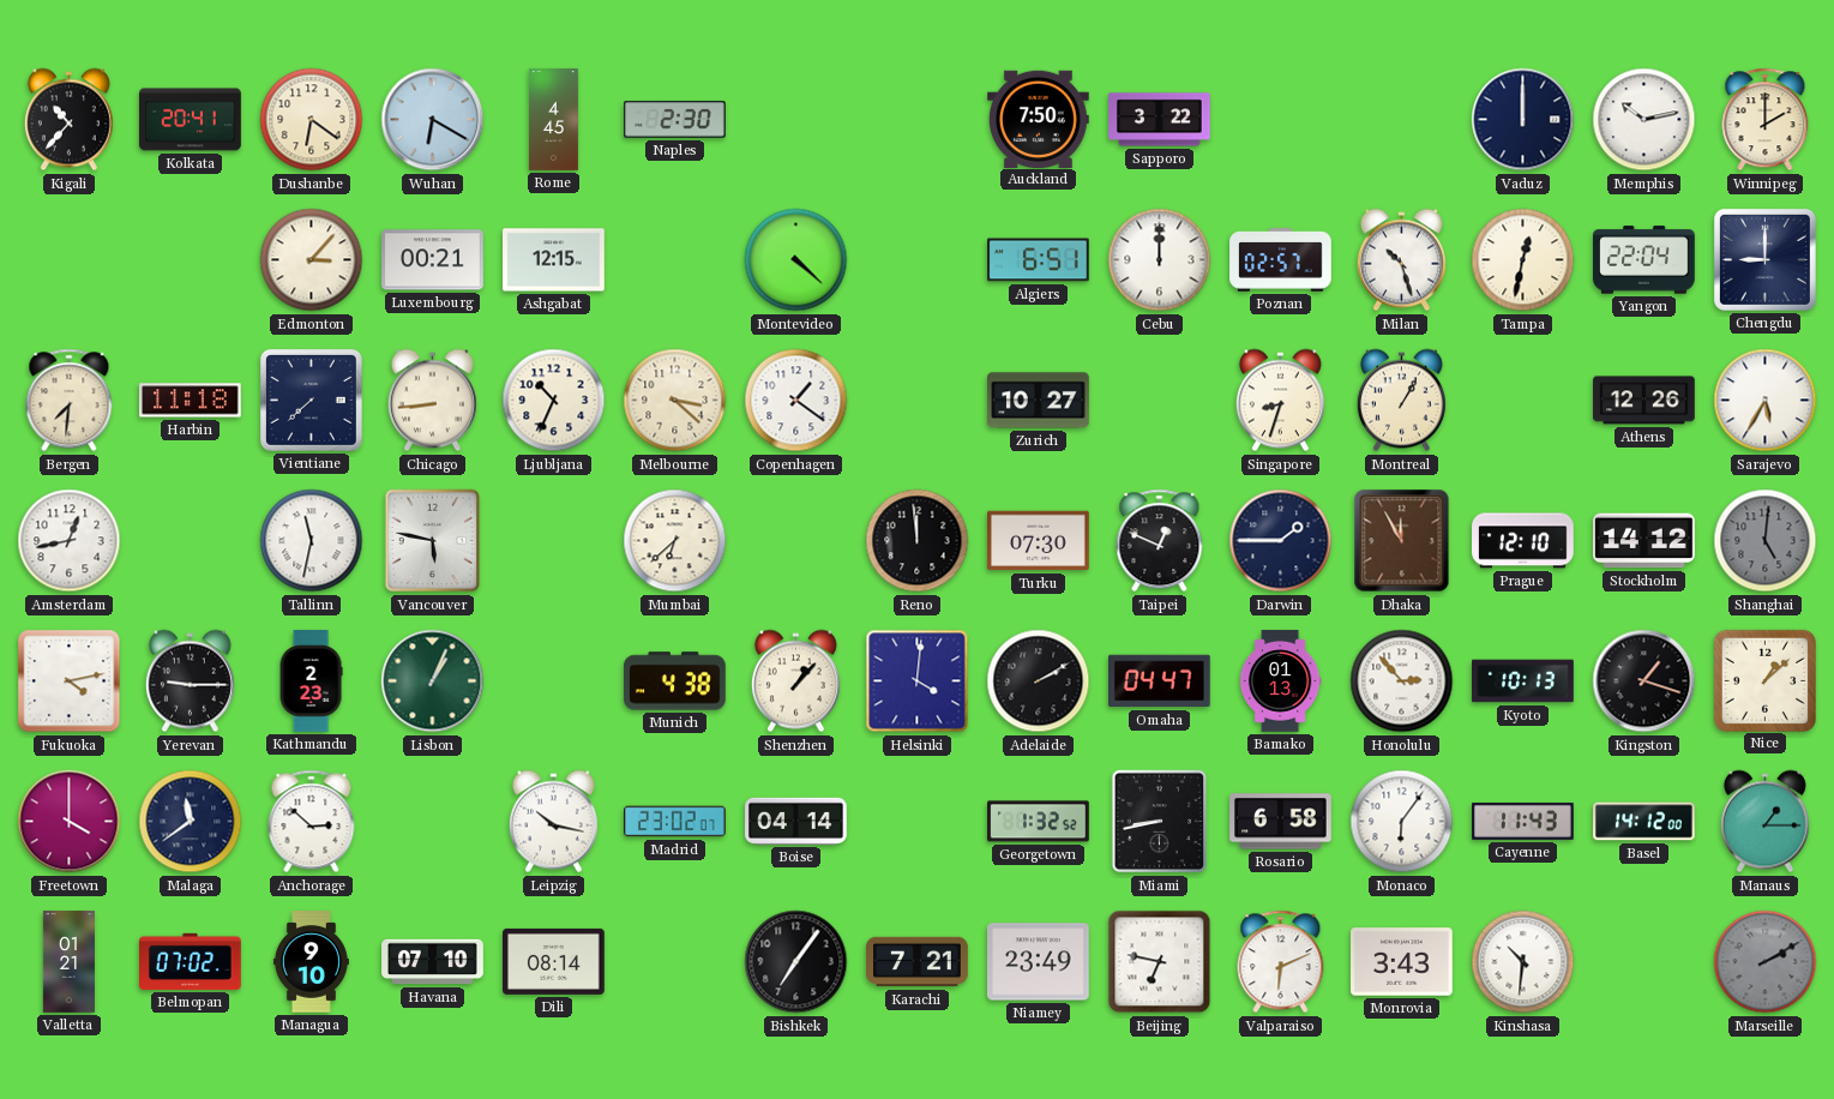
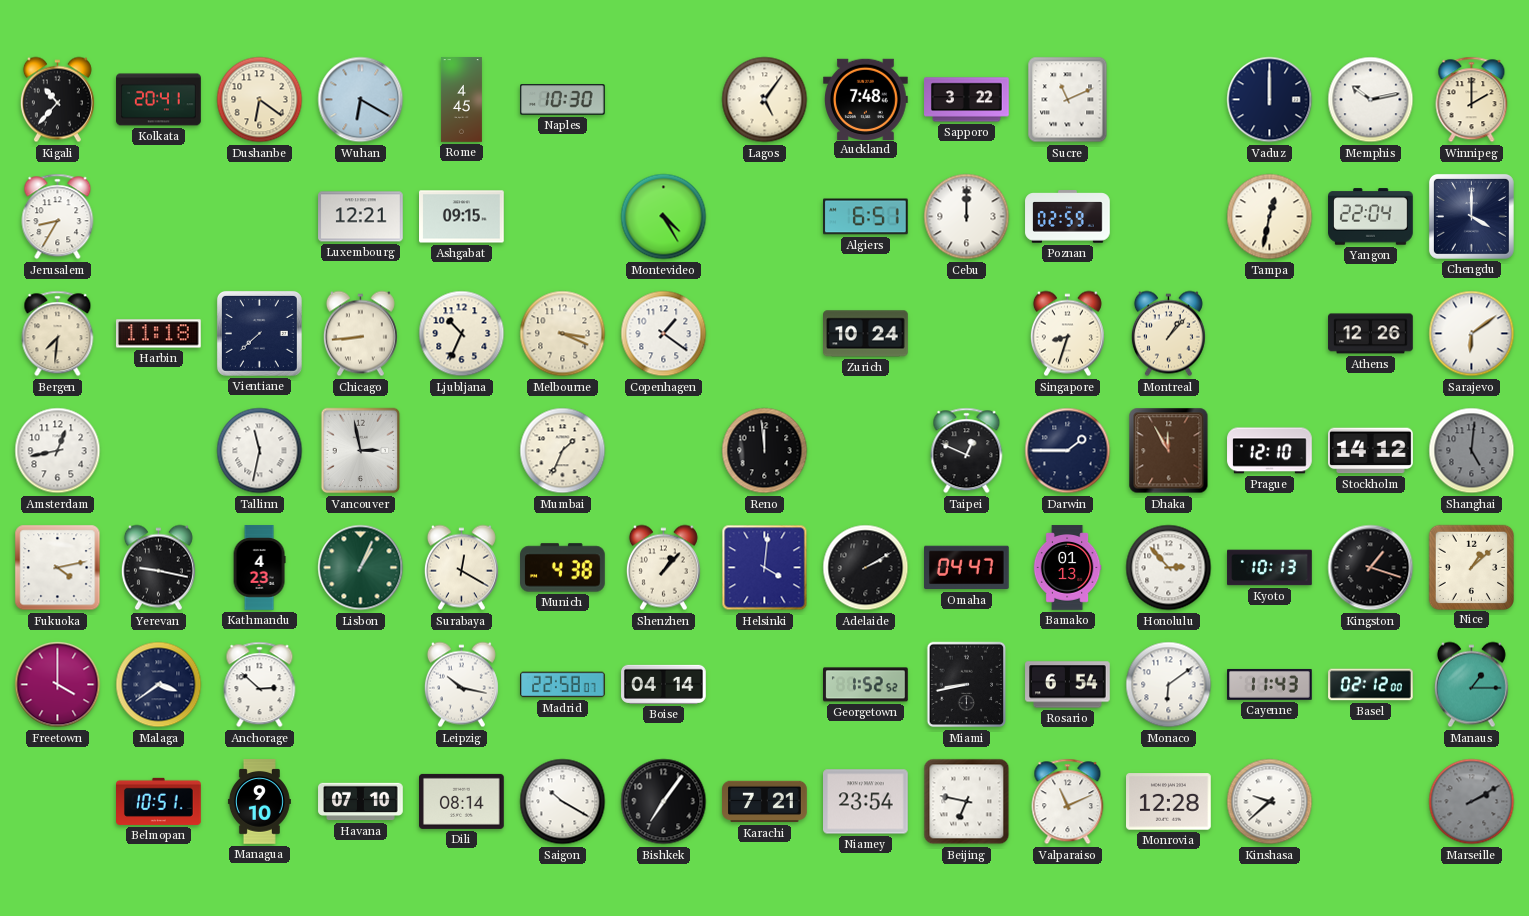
Naples: 2:30 -> 10:30
Lagos: none -> 5:06
Auckland: 7:50 -> 7:48
Sucre: none -> 11:11
Jerusalem: none -> 8:35
Edmonton: 3:07 -> none
Luxembourg: 00:21 -> 12:21
Ashgabat: 12:15 -> 09:15
Montevideo: 4:22 -> 4:25
Poznan: 02:57 -> 02:59
Milan: 10:27 -> none
Chengdu: 9:00 -> 4:00
Melbourne: 3:22 -> 3:19
Zurich: 10:27 -> 10:24
Montreal: 1:05 -> 1:07
Sarajevo: 5:35 -> 6:09
Vancouver: 5:47 -> 2:58
Mumbai: 6:38 -> 1:34
Turku: 07:30 -> none
Yerevan: 9:15 -> 9:17
Kathmandu: 2:23 -> 4:23
Surabaya: none -> 12:20
Malaga: 11:39 -> 3:39
Madrid: 23:02 -> 22:58
Georgetown: 1:32 -> 1:52
Rosario: 6:58 -> 6:54
Monaco: 6:06 -> 6:09
Basel: 14:12 -> 02:12
Valletta: 01:21 -> none
Belmopan: 07:02 -> 10:51
Saigon: none -> 10:20
Niamey: 23:49 -> 23:54
Valparaiso: 6:11 -> 11:11
Monrovia: 3:43 -> 12:28
Kinshasa: 10:31 -> 9:38
